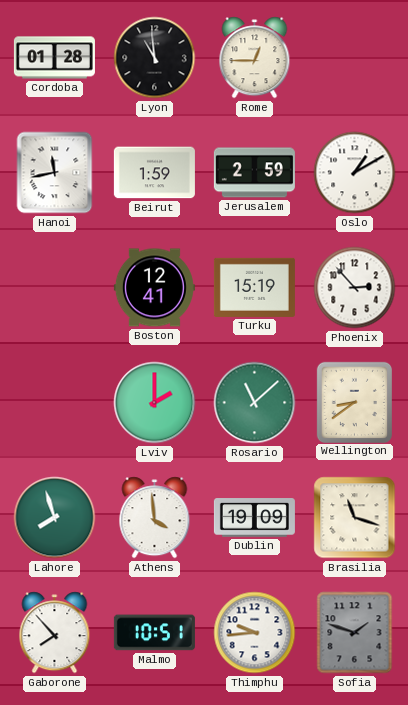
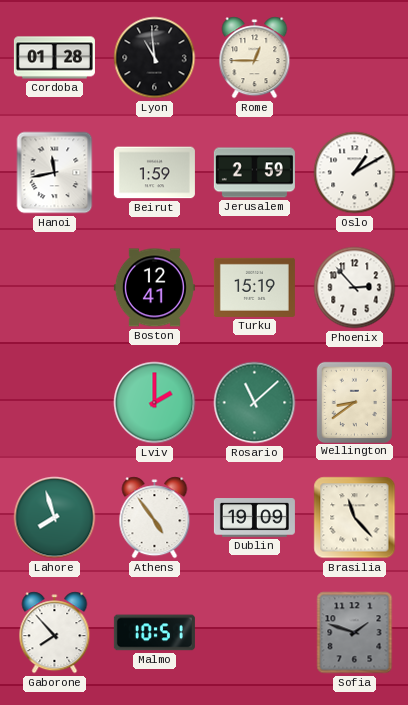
Athens: 3:59 -> 4:54
Brasilia: 11:18 -> 11:23
Thimphu: 9:44 -> none
